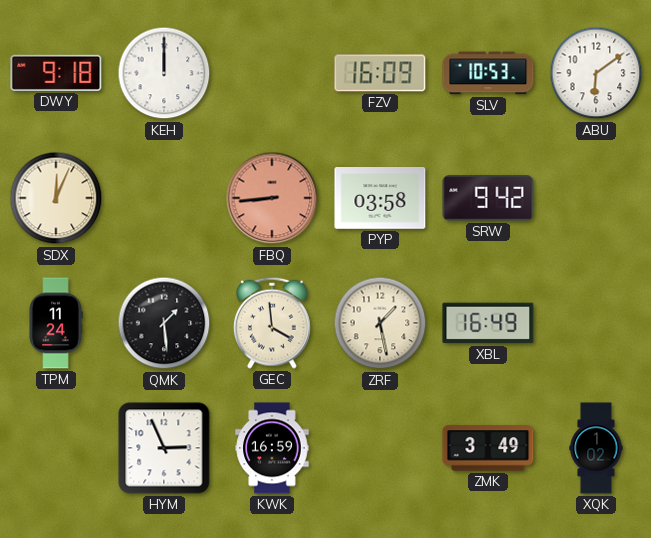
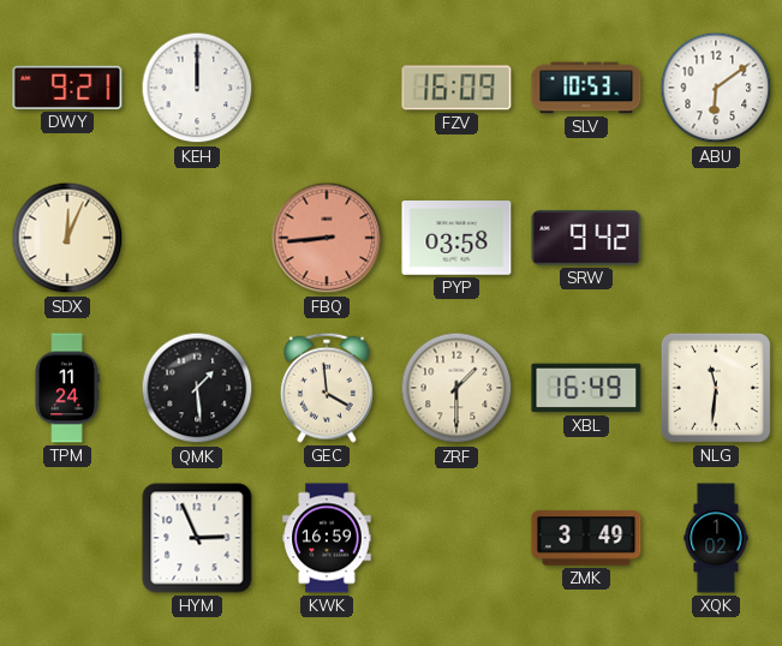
DWY: 9:18 -> 9:21
ZRF: 1:28 -> 1:30
NLG: none -> 11:31
